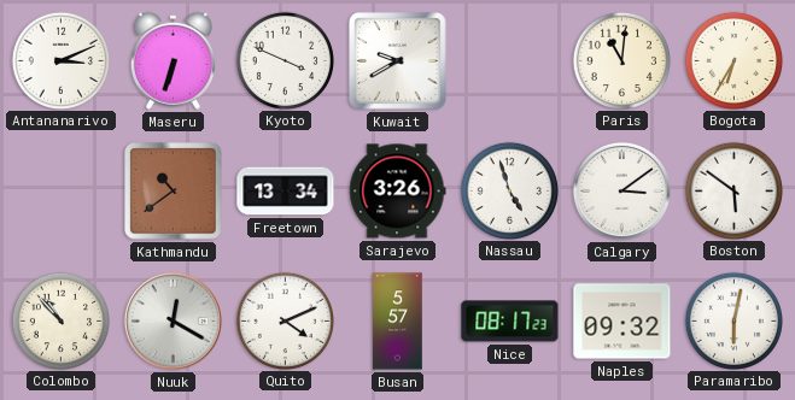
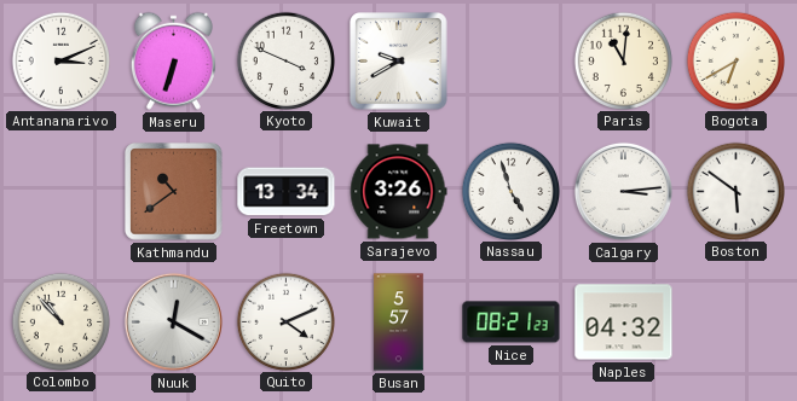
Bogota: 6:35 -> 6:40
Calgary: 3:09 -> 3:14
Nice: 08:17 -> 08:21
Naples: 09:32 -> 04:32
Paramaribo: 6:02 -> none
